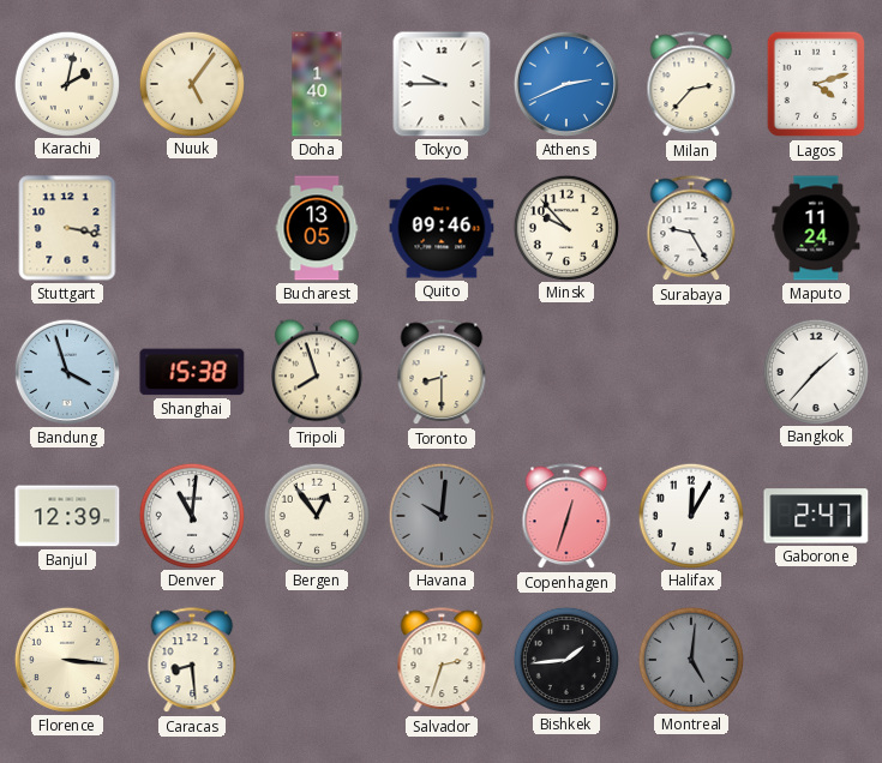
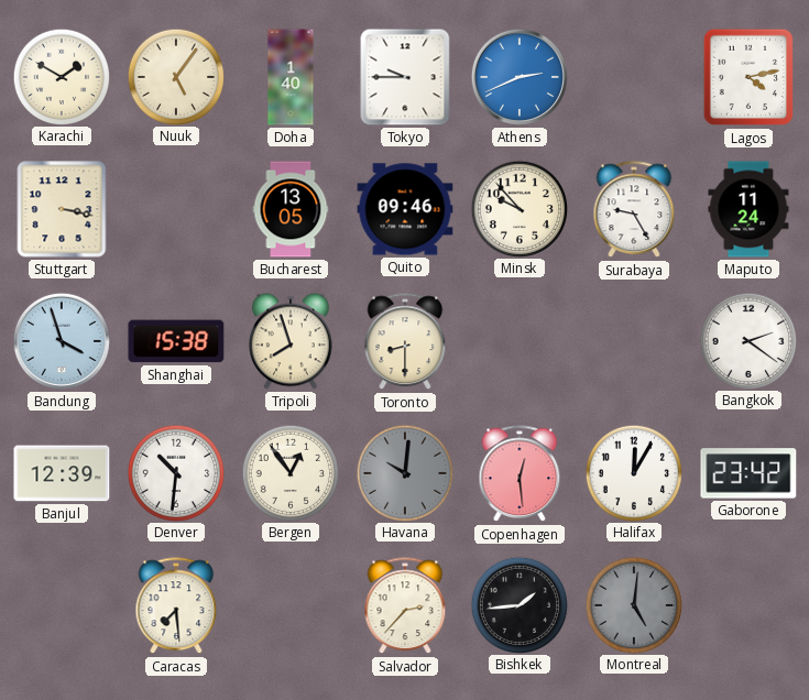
Karachi: 2:02 -> 1:50
Milan: 2:37 -> none
Lagos: 4:12 -> 4:13
Bangkok: 1:37 -> 2:21
Denver: 11:01 -> 10:31
Copenhagen: 12:33 -> 12:29
Gaborone: 2:47 -> 23:42
Florence: 3:16 -> none
Caracas: 8:29 -> 7:29
Salvador: 2:33 -> 2:37
